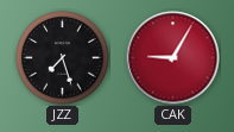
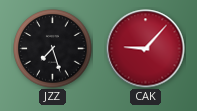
CAK: 9:05 -> 9:07
